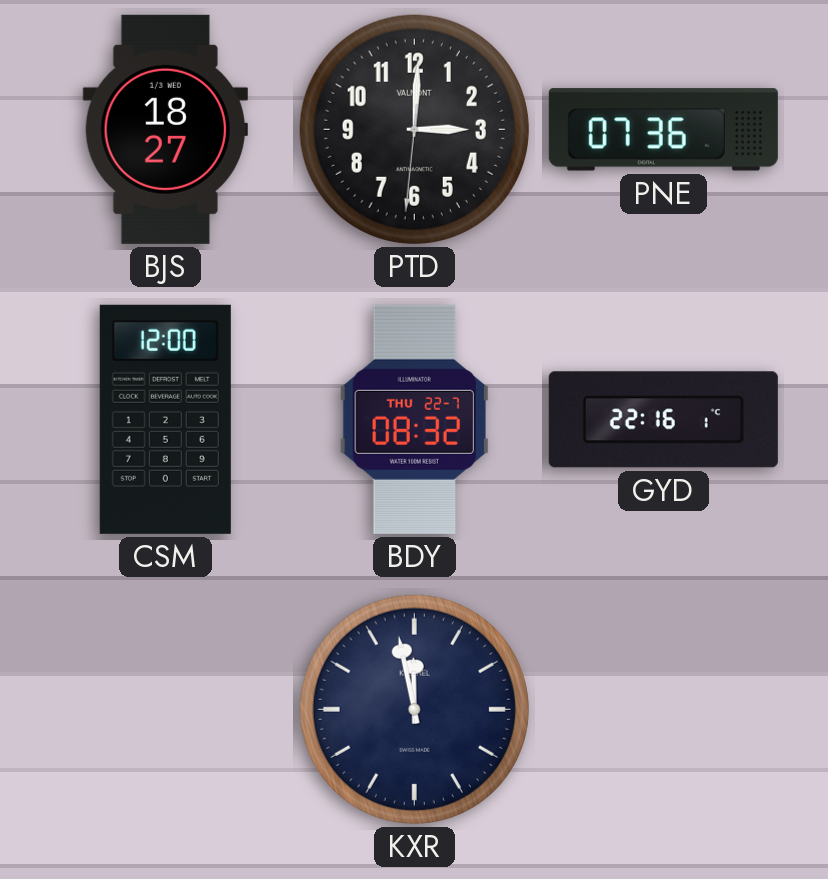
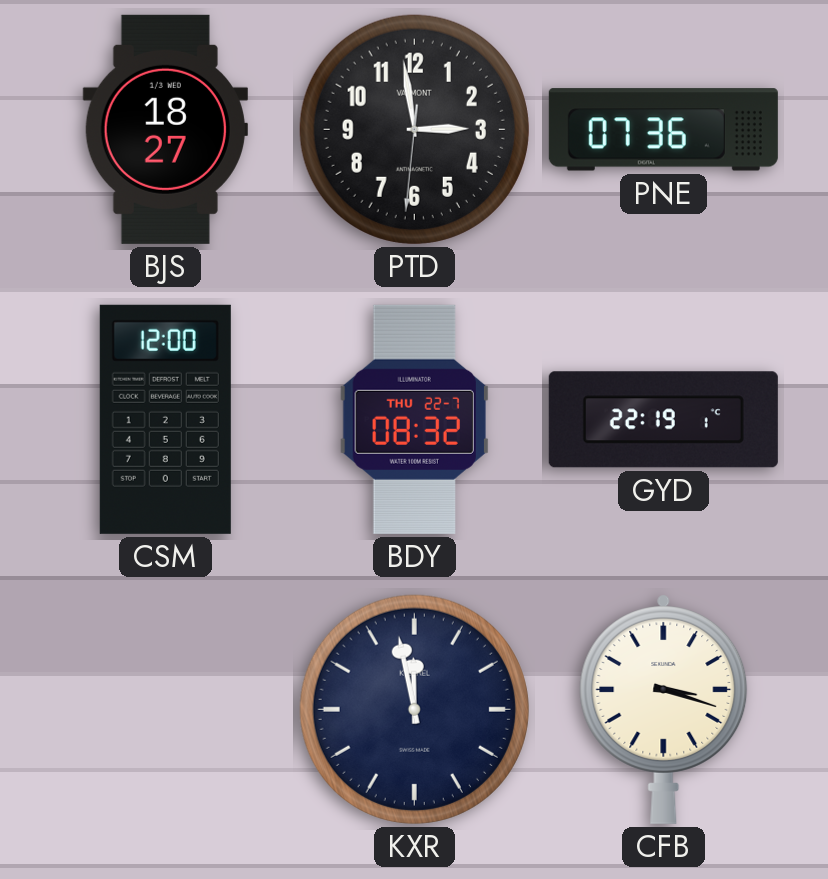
PTD: 3:00 -> 2:58
GYD: 22:16 -> 22:19
CFB: none -> 3:18
